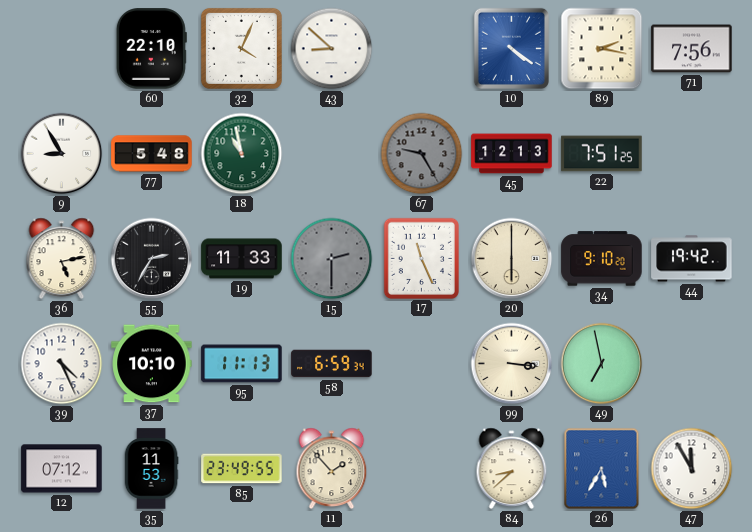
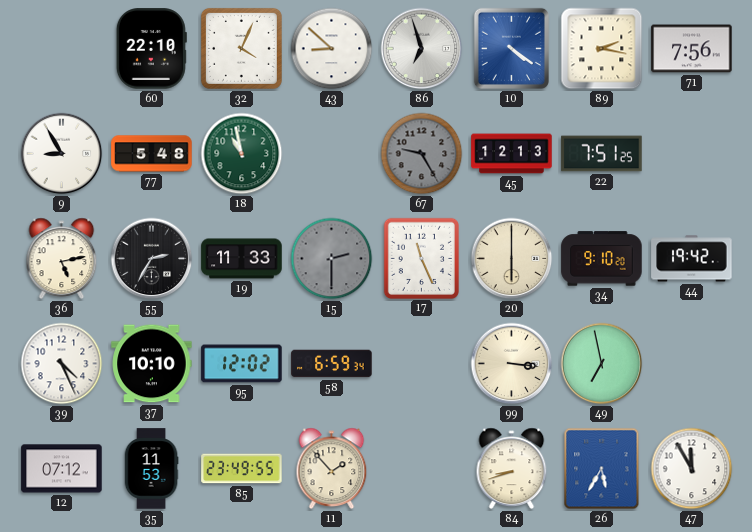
86: none -> 6:57
95: 11:13 -> 12:02
84: 8:38 -> 8:42
